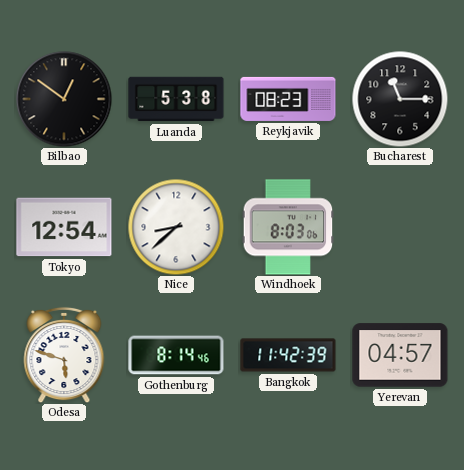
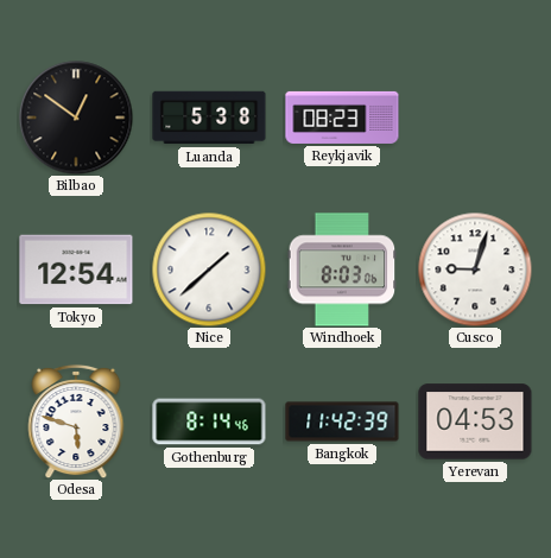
Bucharest: 11:15 -> none
Nice: 8:38 -> 1:38
Cusco: none -> 9:03
Yerevan: 04:57 -> 04:53
